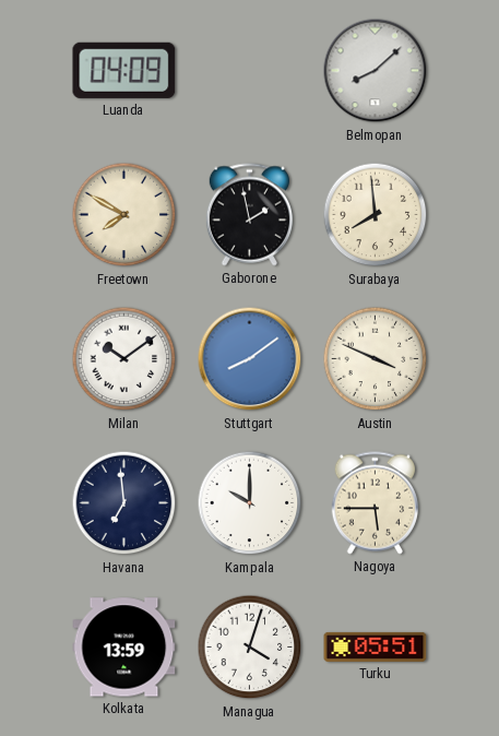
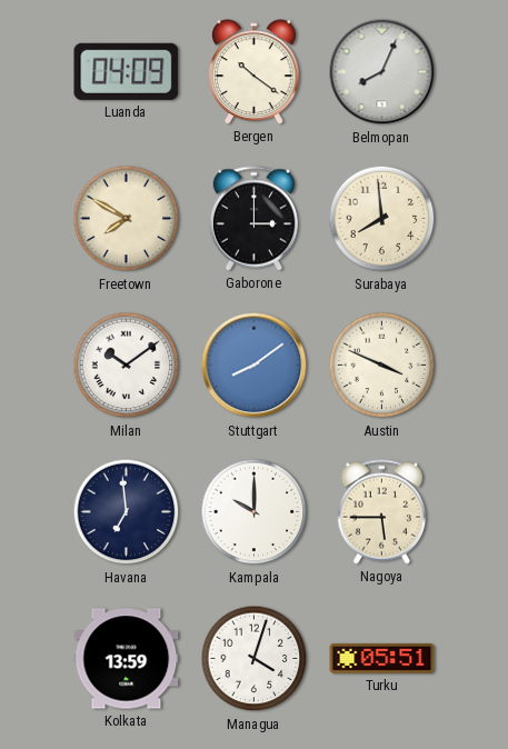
Bergen: none -> 10:21
Belmopan: 8:08 -> 8:04
Gaborone: 1:58 -> 3:00
